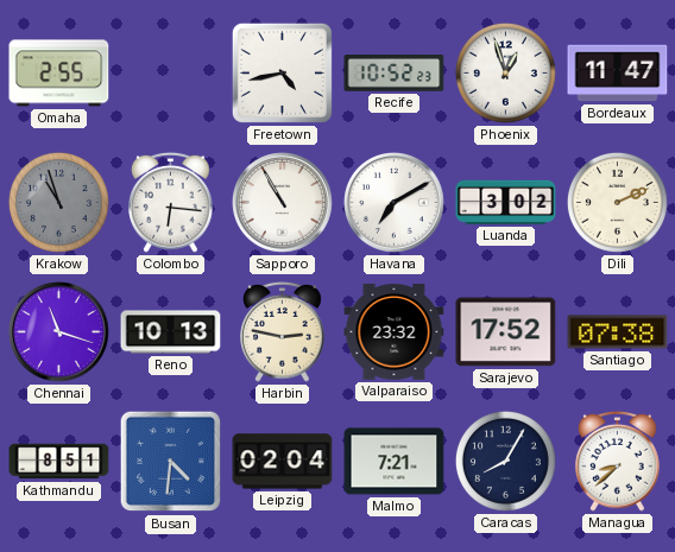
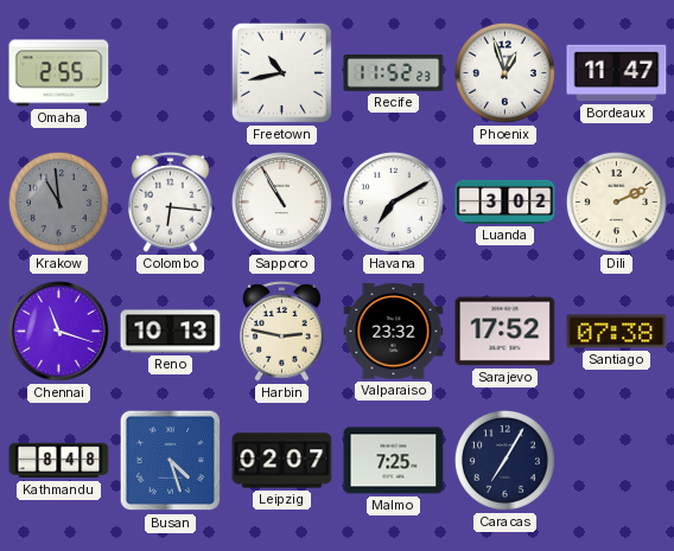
Freetown: 4:43 -> 10:43
Recife: 10:52 -> 11:52
Krakow: 10:57 -> 10:59
Kathmandu: 8:51 -> 8:48
Busan: 4:31 -> 4:27
Leipzig: 02:04 -> 02:07
Malmo: 7:21 -> 7:25
Caracas: 8:05 -> 7:05
Managua: 8:38 -> none
